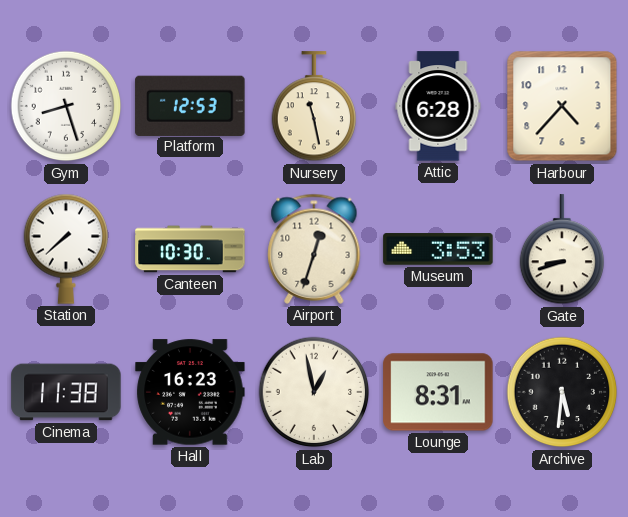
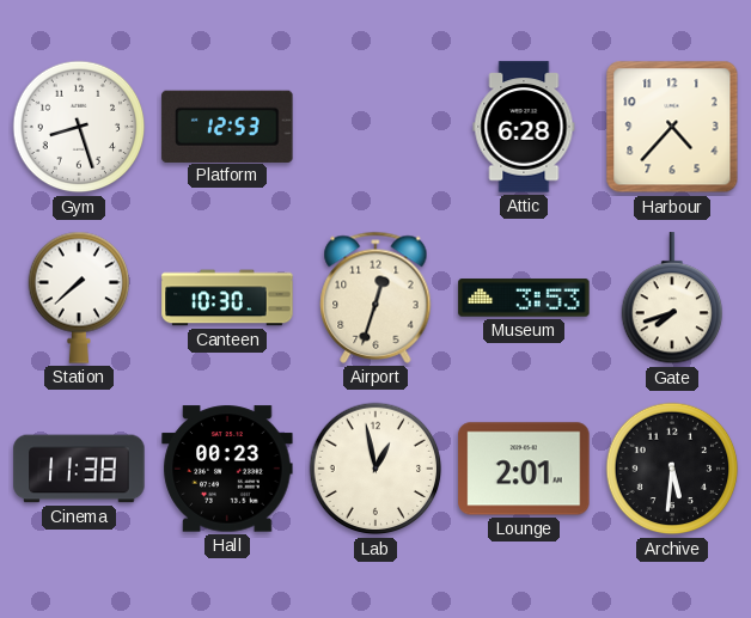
Nursery: 11:28 -> none
Gate: 8:42 -> 7:42
Hall: 16:23 -> 00:23
Lounge: 8:31 -> 2:01
